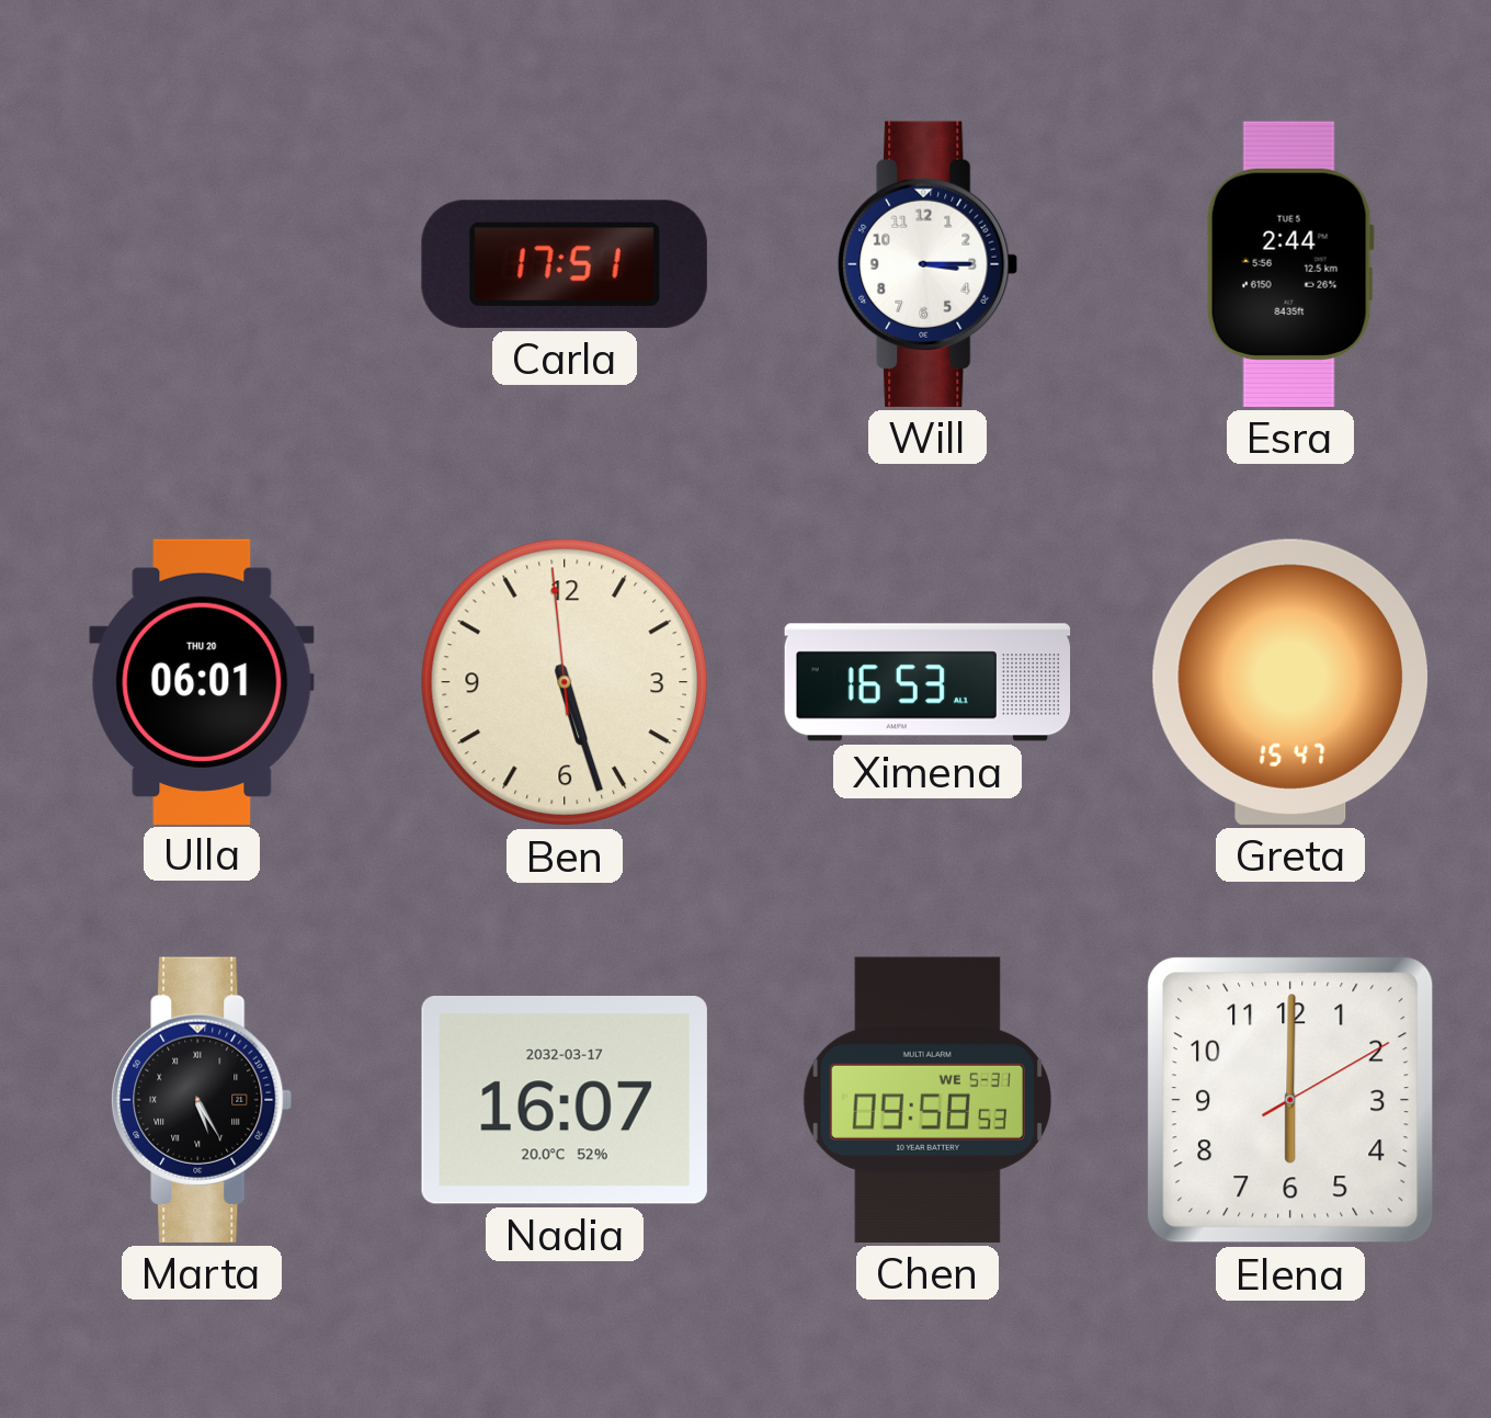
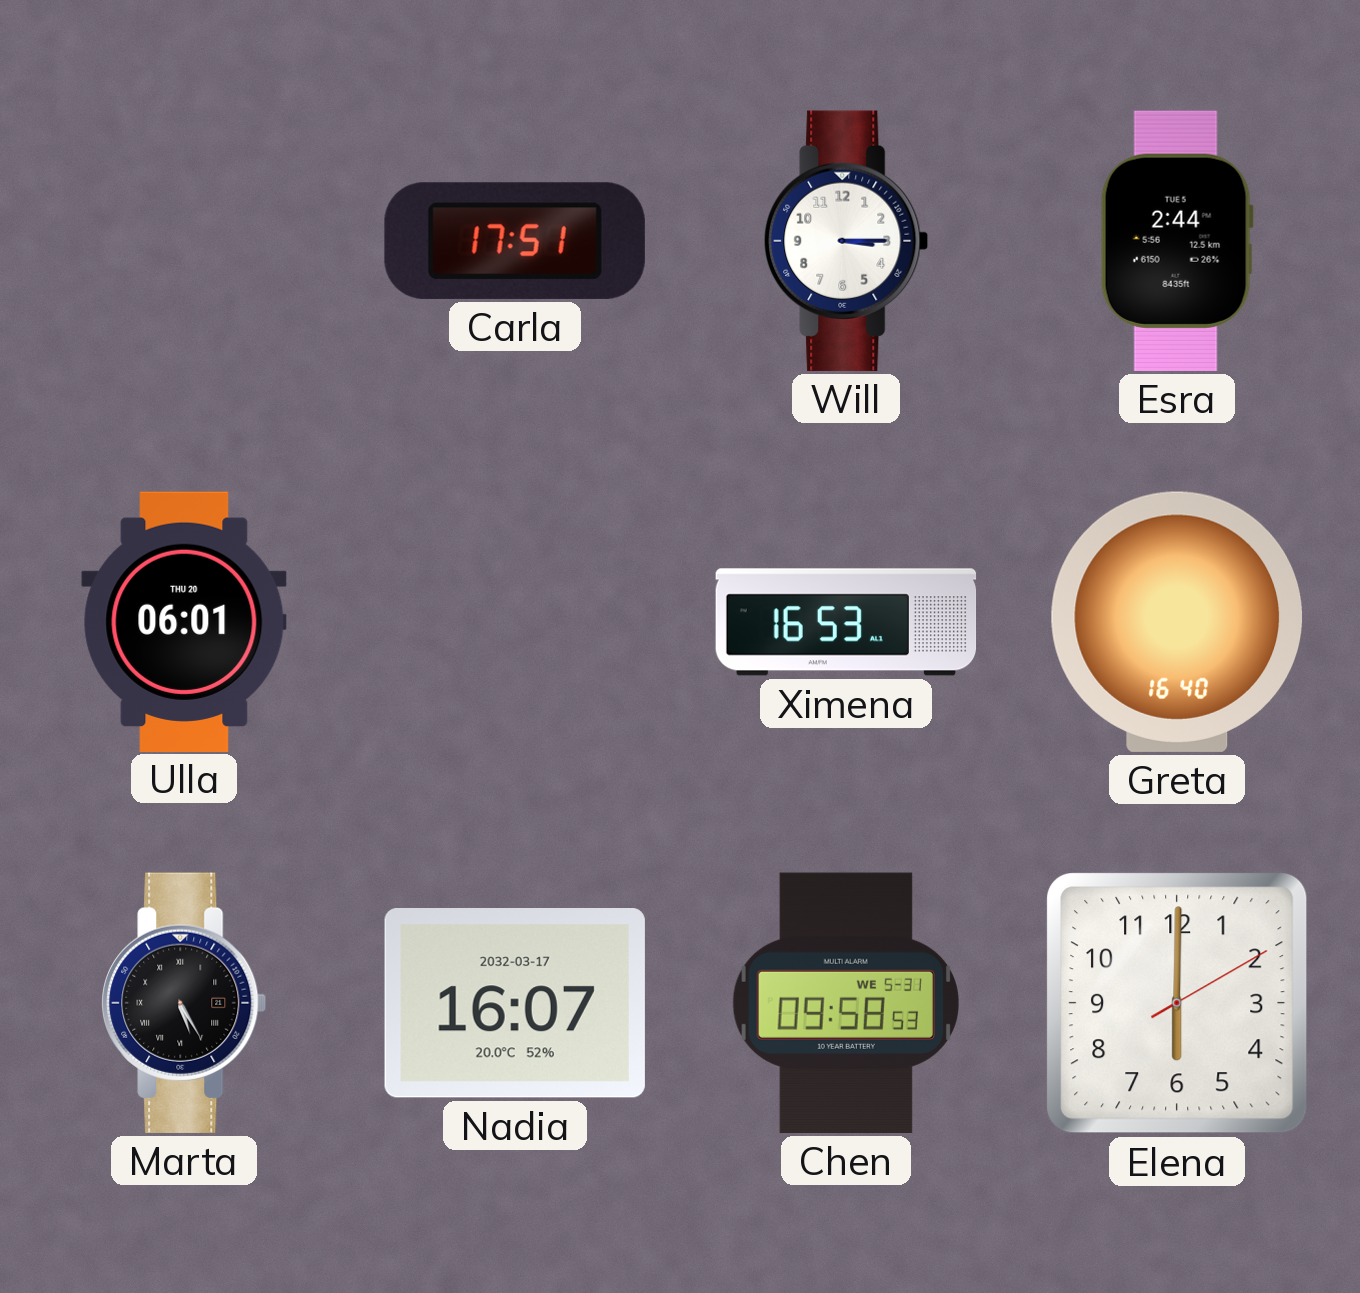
Ben: 5:26 -> none
Greta: 15:47 -> 16:40
